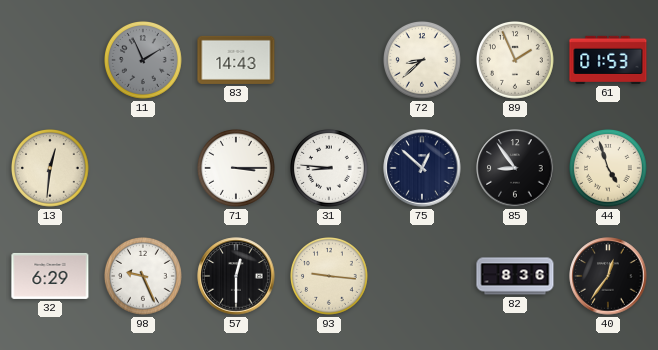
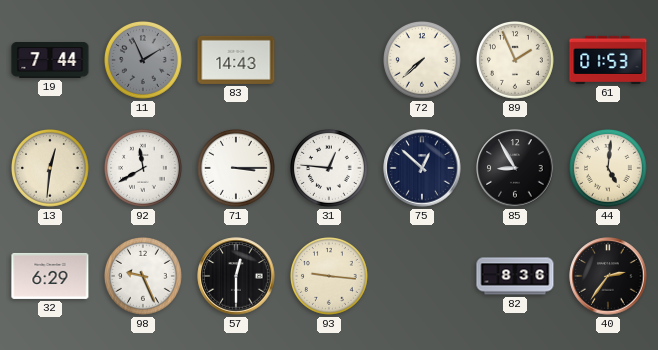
19: none -> 7:44
72: 8:38 -> 7:38
92: none -> 11:40
31: 8:46 -> 12:46
85: 8:54 -> 8:55
44: 4:57 -> 5:01
40: 12:36 -> 2:36
